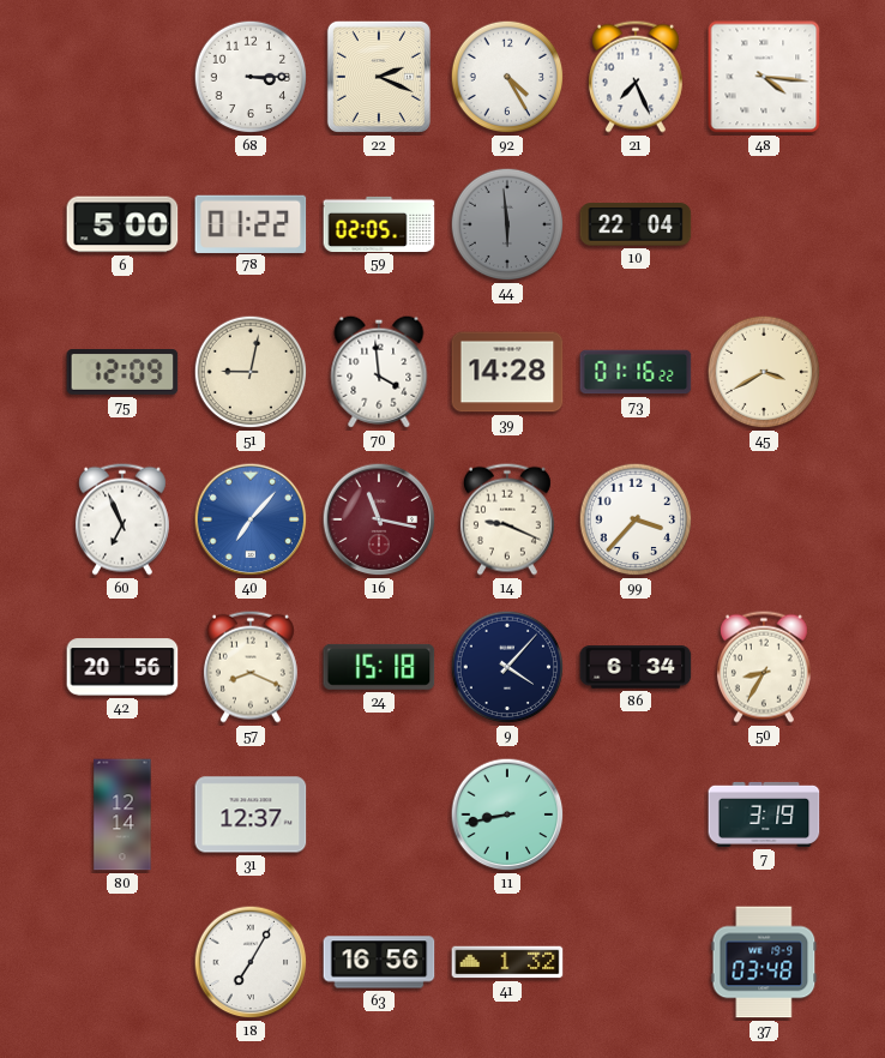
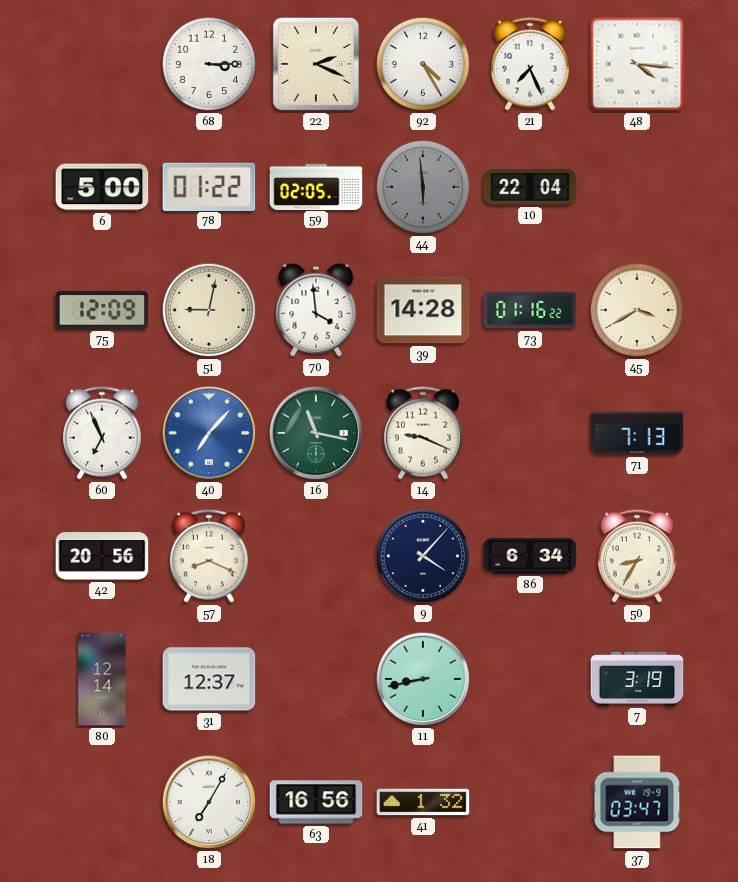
16 dial: burgundy -> green
99: 3:37 -> none
71: none -> 7:13
24: 15:18 -> none
37: 03:48 -> 03:47
